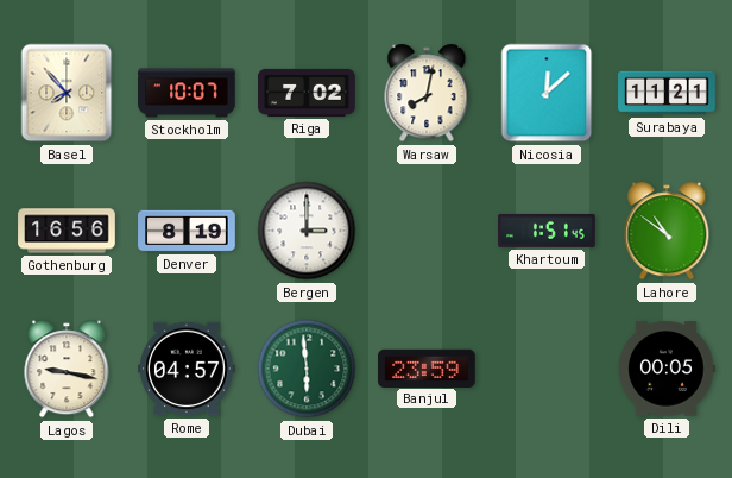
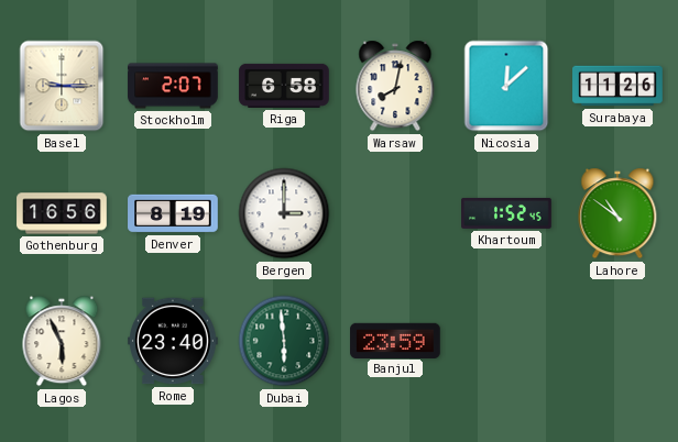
Basel: 7:53 -> 9:15
Stockholm: 10:07 -> 2:07
Riga: 7:02 -> 6:58
Surabaya: 11:21 -> 11:26
Khartoum: 1:51 -> 1:52
Lagos: 9:17 -> 5:56
Rome: 04:57 -> 23:40
Dili: 00:05 -> none
